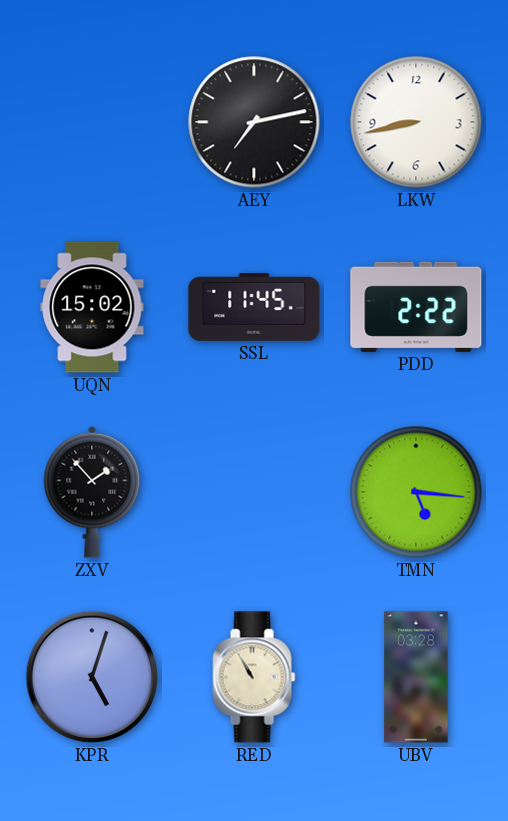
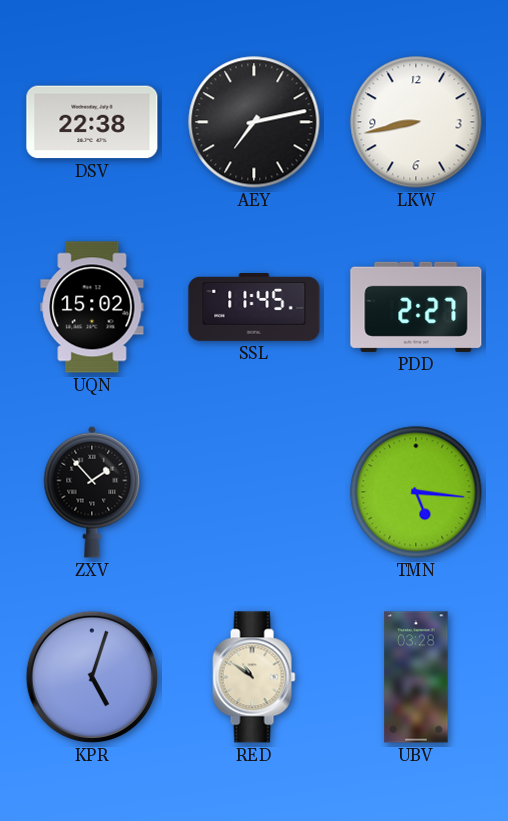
DSV: none -> 22:38
PDD: 2:22 -> 2:27
RED: 10:55 -> 10:51
